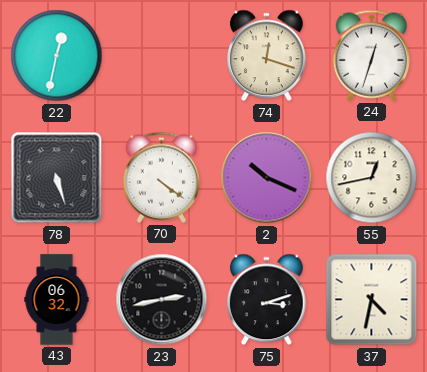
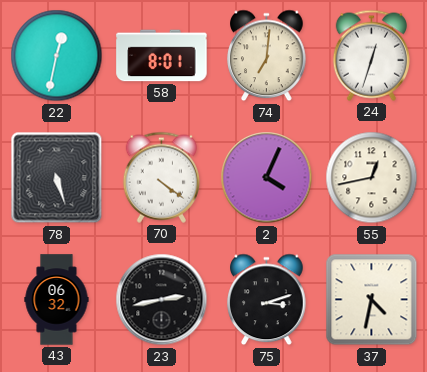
58: none -> 8:01
74: 12:18 -> 7:01
2: 10:19 -> 4:04
